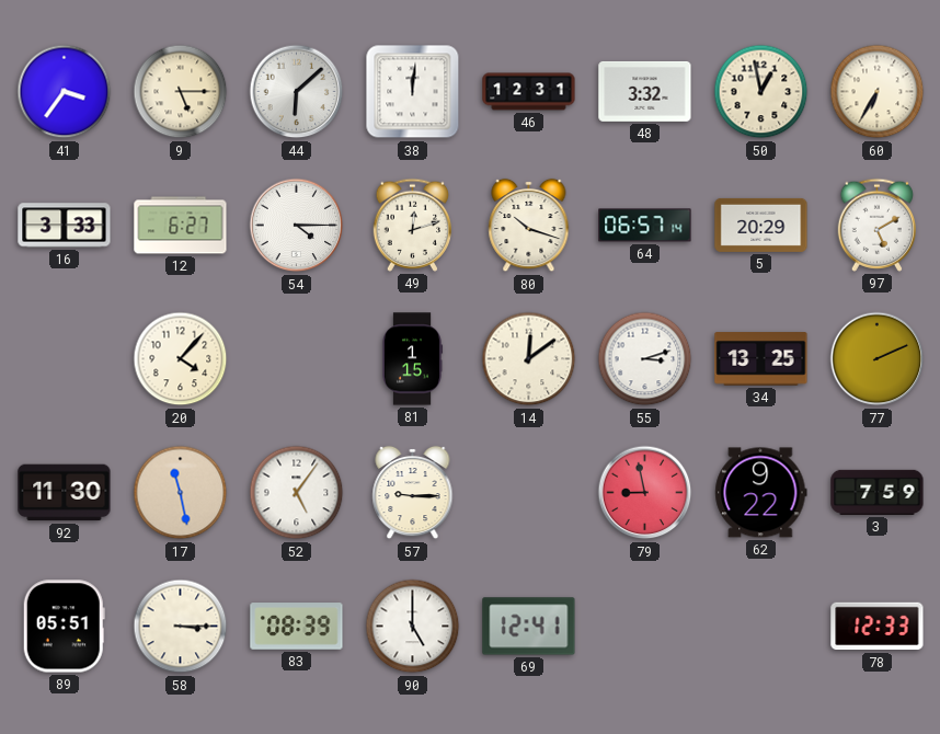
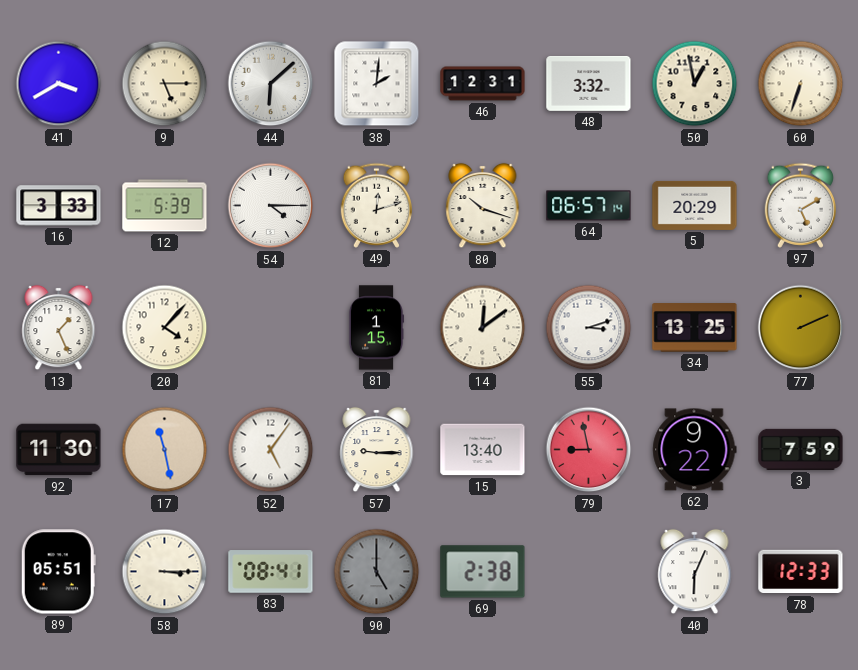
41: 3:36 -> 3:40
38: 12:01 -> 2:01
60: 6:35 -> 6:33
12: 6:27 -> 5:39
13: none -> 1:26
15: none -> 13:40
83: 08:39 -> 08:41
90 dial: white -> grey
69: 12:41 -> 2:38
40: none -> 6:04
